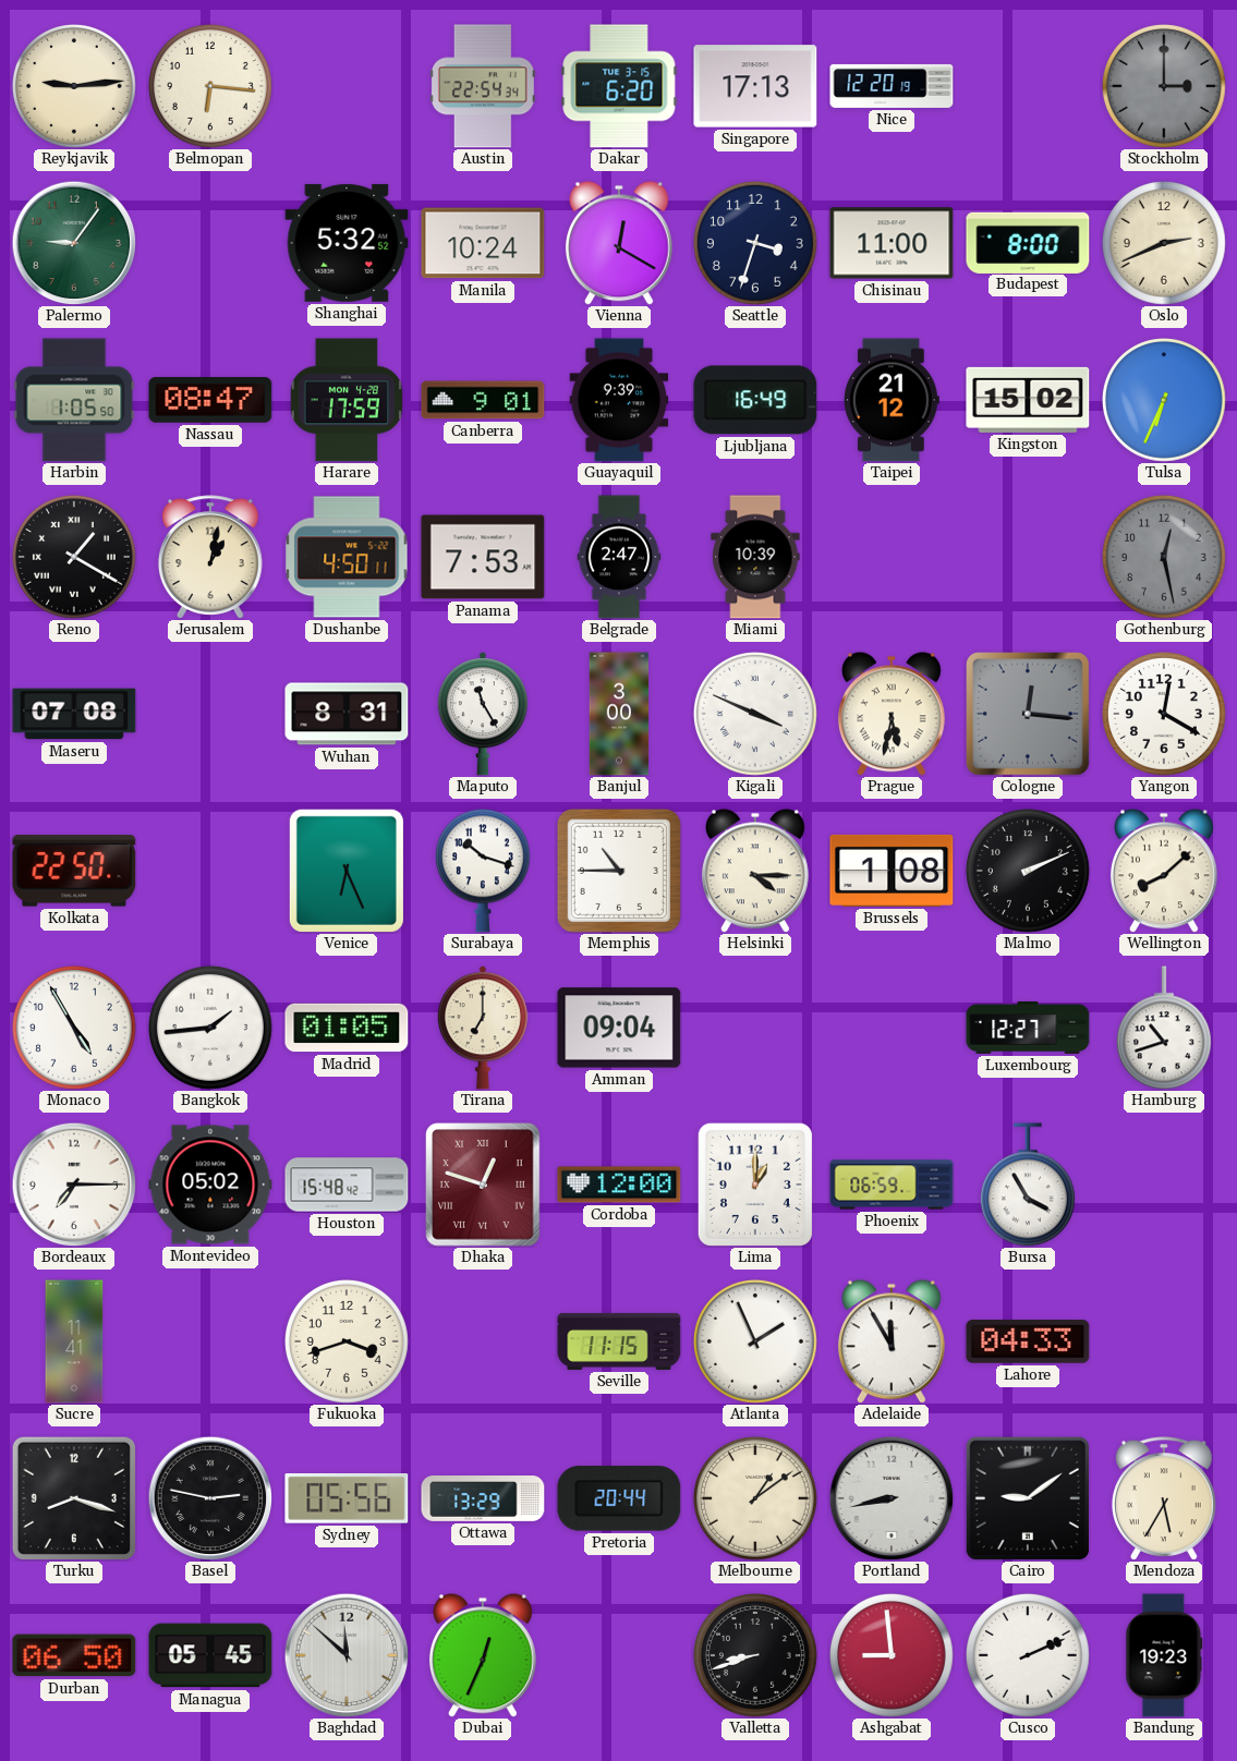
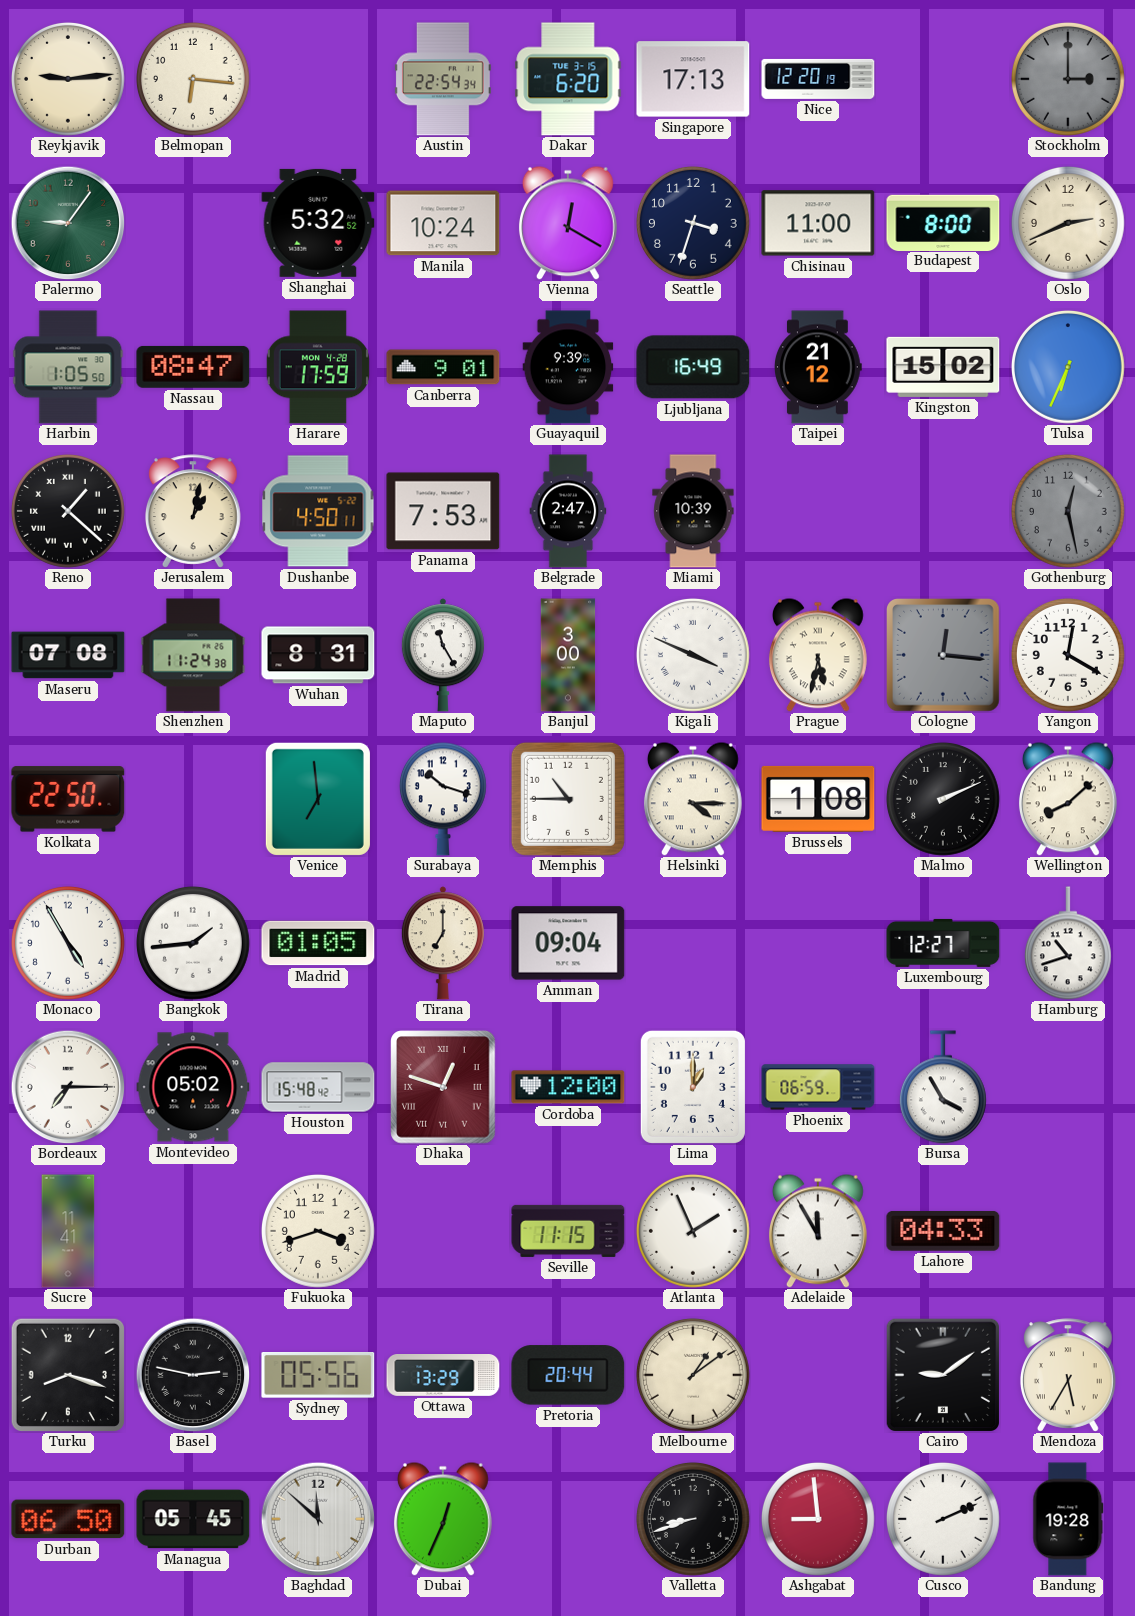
Reno: 1:20 -> 1:22
Shenzhen: none -> 11:24
Venice: 6:26 -> 6:59
Portland: 8:43 -> none
Bandung: 19:23 -> 19:28
